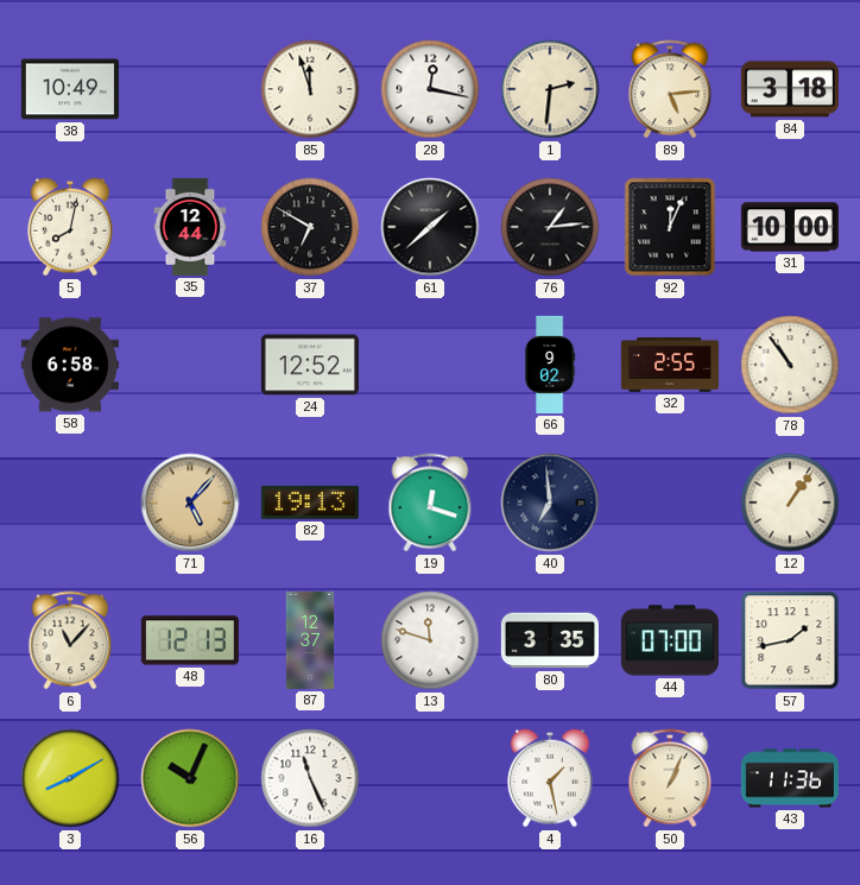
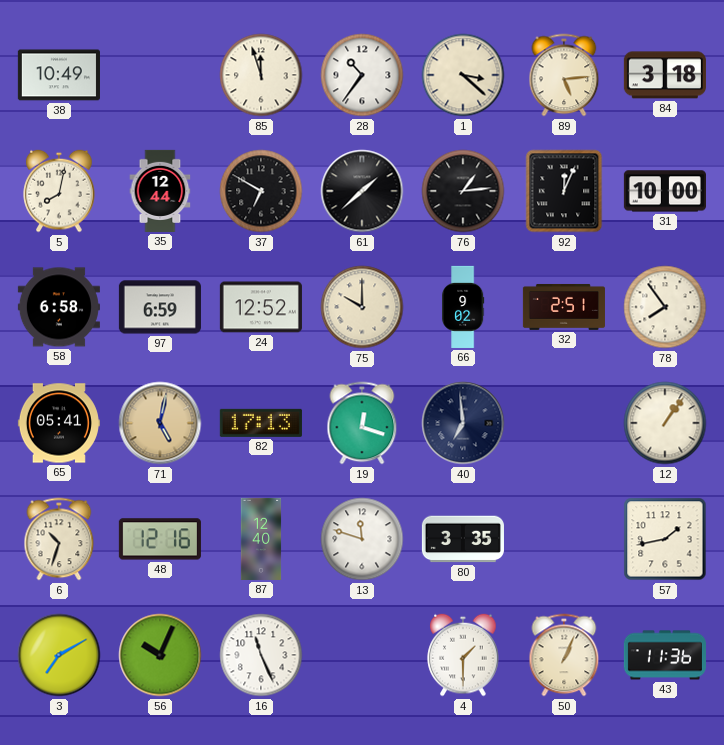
28: 12:17 -> 10:36
1: 2:31 -> 3:22
97: none -> 6:59
75: none -> 10:00
32: 2:55 -> 2:51
78: 10:54 -> 7:54
65: none -> 05:41
71: 5:07 -> 5:02
82: 19:13 -> 17:13
6: 11:07 -> 10:33
48: 12:13 -> 12:16
87: 12:37 -> 12:40
44: 07:00 -> none
3: 8:10 -> 7:10
4: 1:28 -> 1:30
